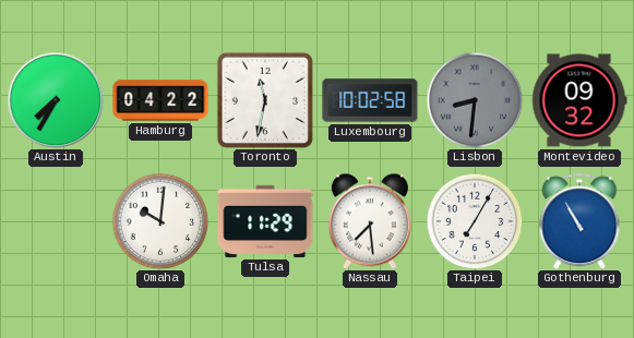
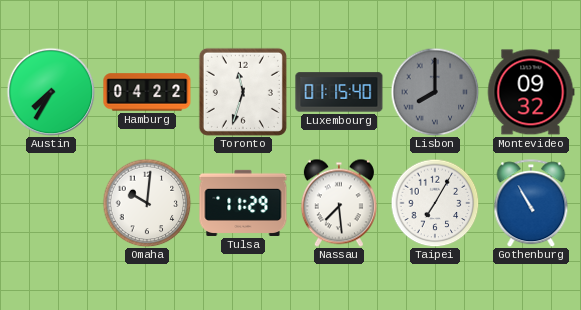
Toronto: 11:32 -> 11:33
Luxembourg: 10:02 -> 01:15
Lisbon: 8:31 -> 8:00
